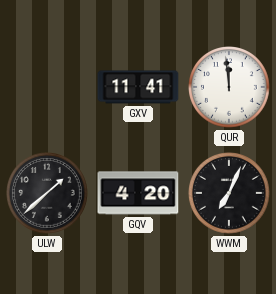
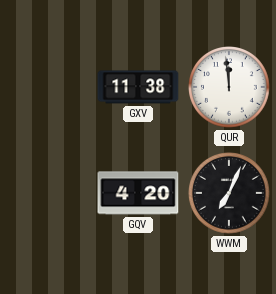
GXV: 11:41 -> 11:38
ULW: 1:38 -> none
